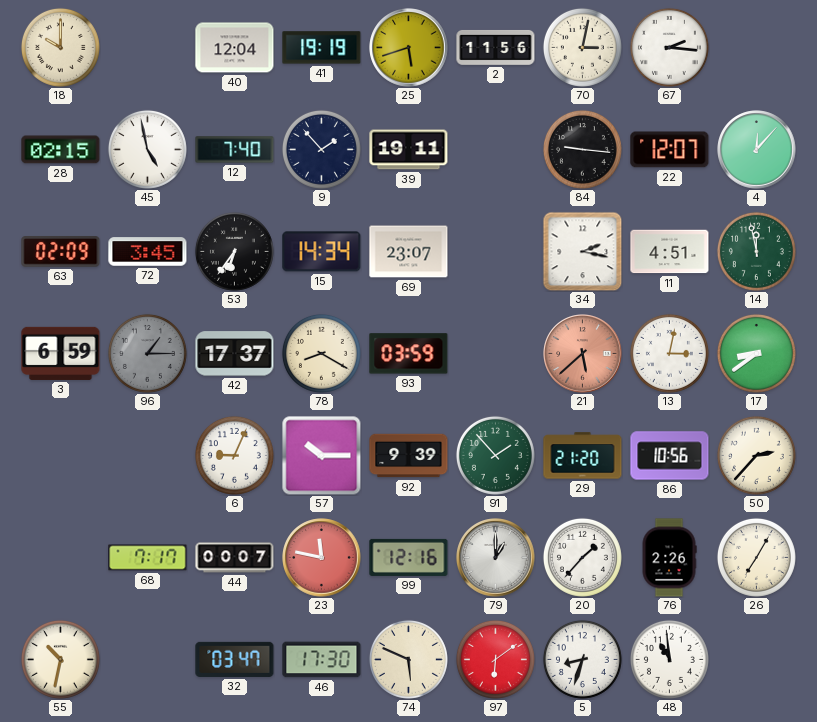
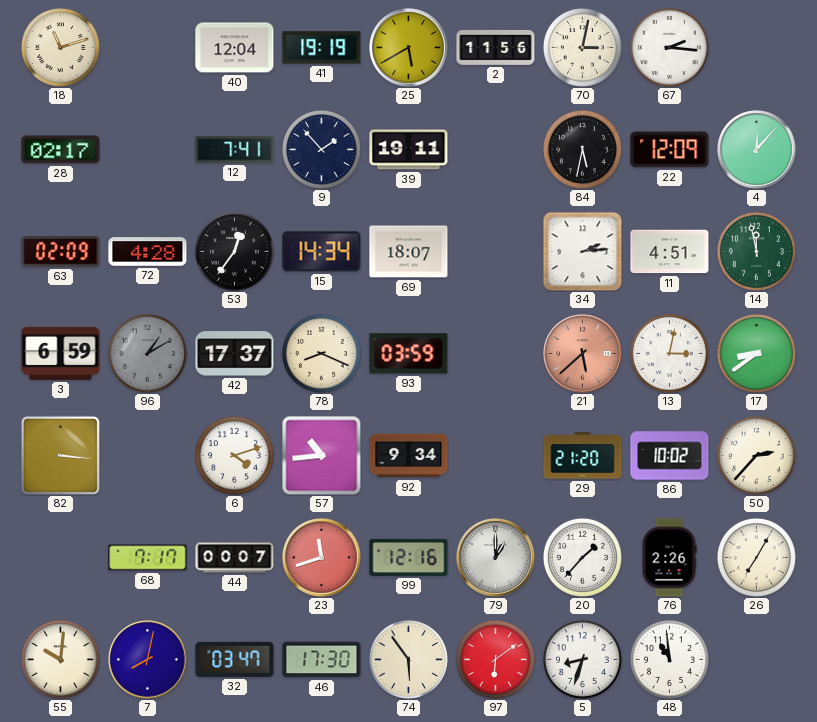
18: 10:00 -> 11:12
25: 5:42 -> 5:40
28: 02:15 -> 02:17
45: 4:58 -> none
12: 7:40 -> 7:41
84: 9:16 -> 5:32
22: 12:07 -> 12:09
72: 3:45 -> 4:28
53: 6:36 -> 12:36
69: 23:07 -> 18:07
34: 2:17 -> 2:14
96: 1:15 -> 1:10
78: 8:20 -> 8:19
82: none -> 3:16
6: 9:04 -> 4:12
57: 10:15 -> 10:44
92: 9:39 -> 9:34
91: 1:53 -> none
86: 10:56 -> 10:02
23: 11:47 -> 11:42
55: 10:32 -> 10:01
7: none -> 8:02
74: 5:49 -> 5:54
